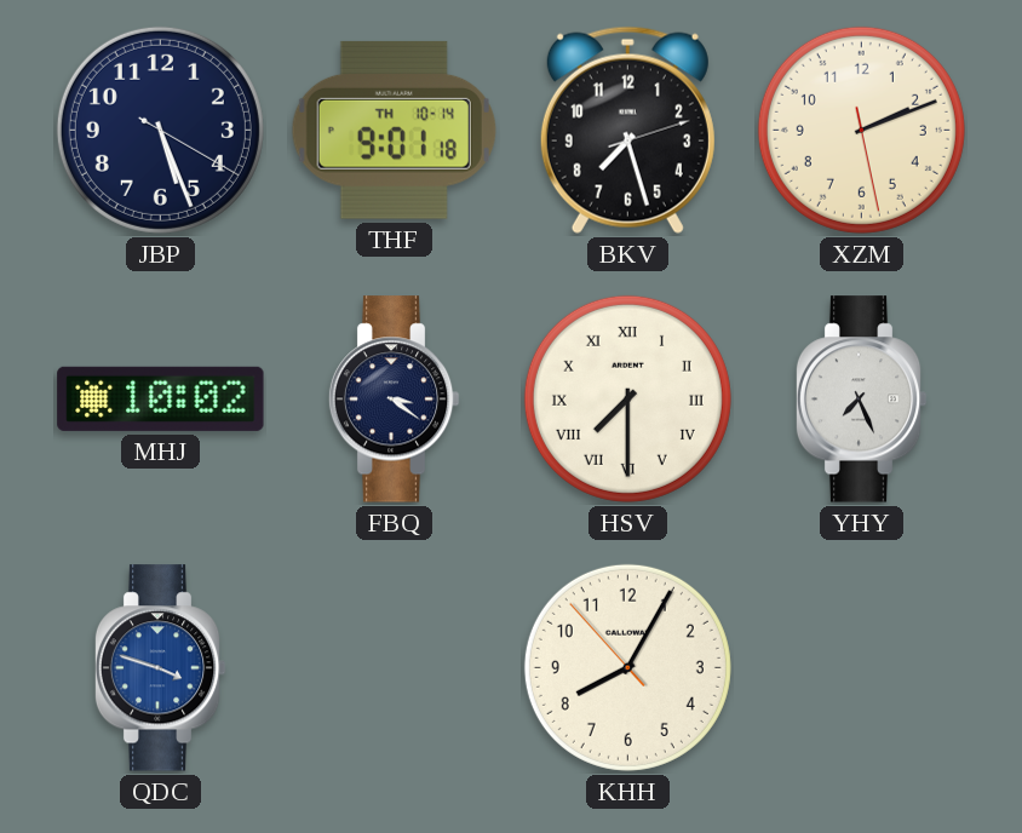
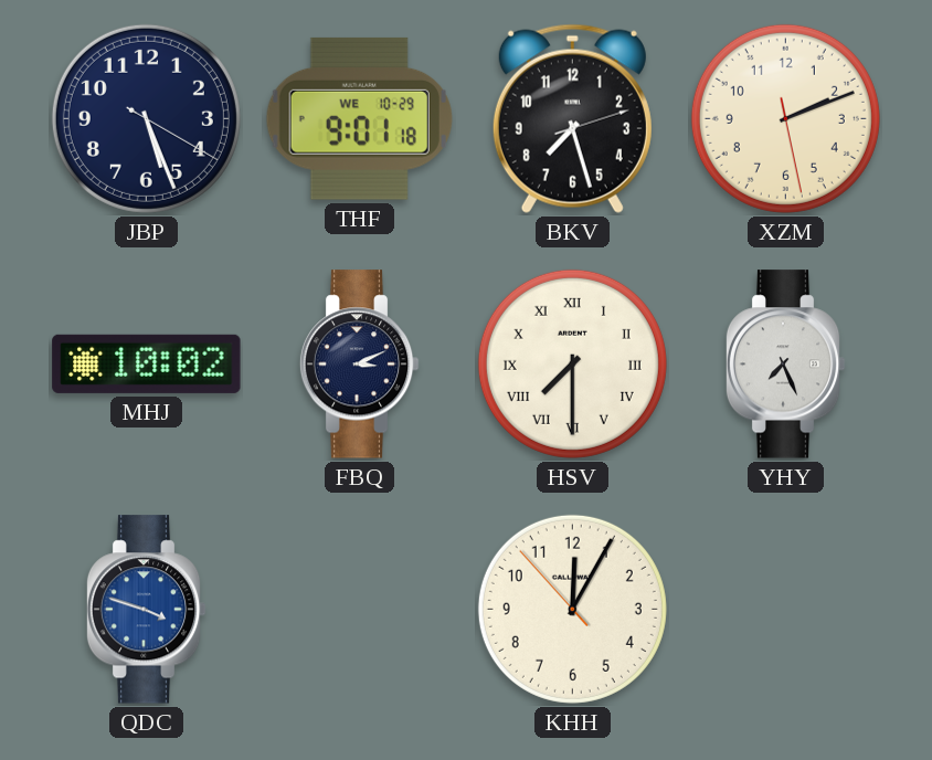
THF date: TH 10-14 -> WE 10-29
FBQ: 3:21 -> 3:11
KHH: 8:04 -> 12:04
